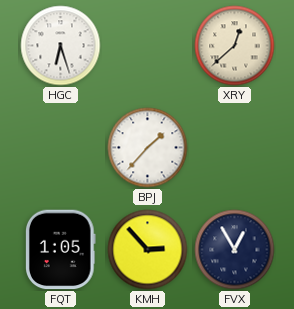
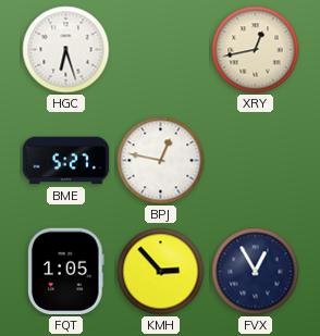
XRY: 12:38 -> 12:43
BME: none -> 5:27
BPJ: 1:37 -> 12:47
